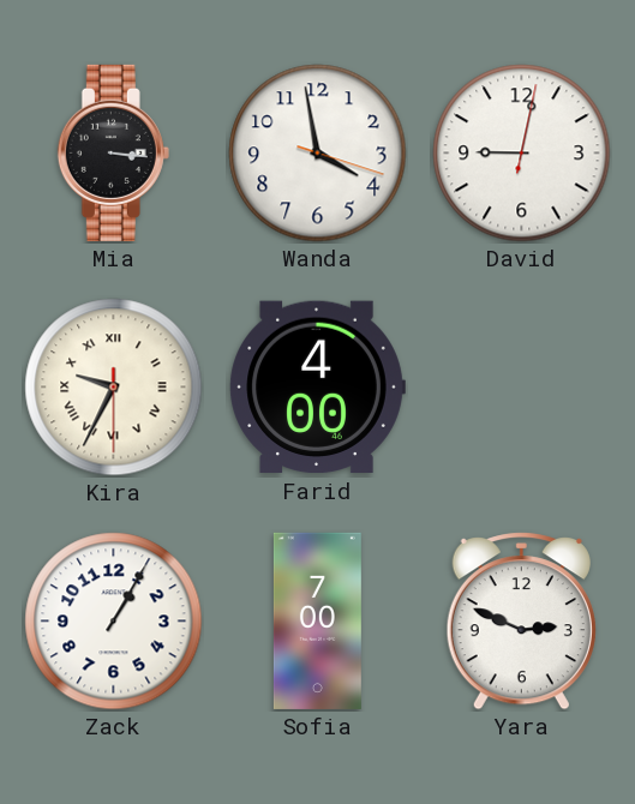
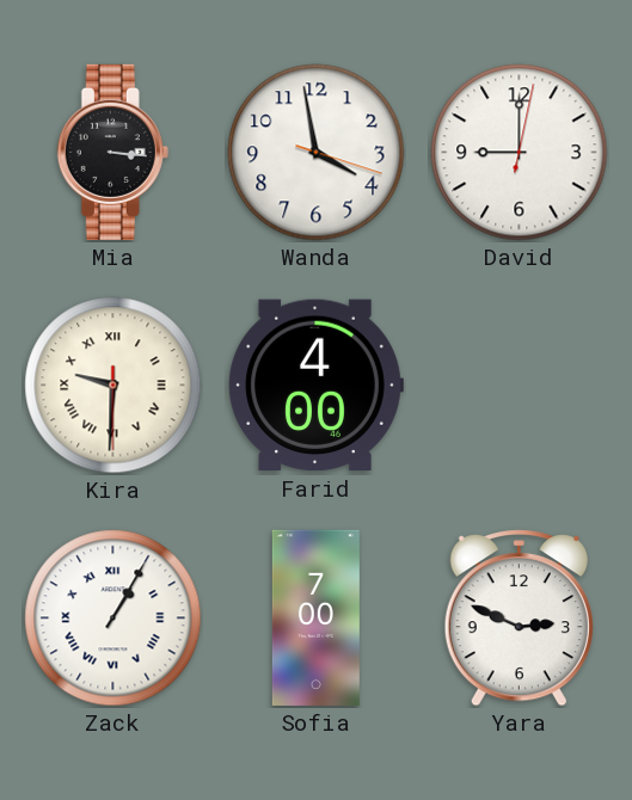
David: 9:02 -> 9:00
Kira: 9:34 -> 9:30
Zack numerals: Arabic -> Roman
